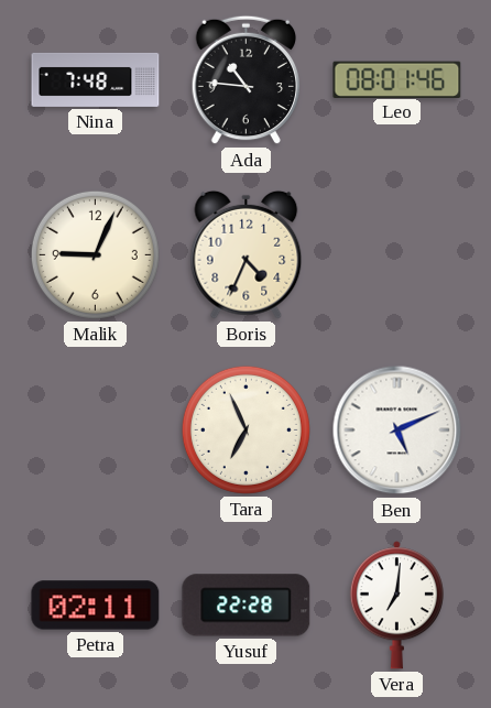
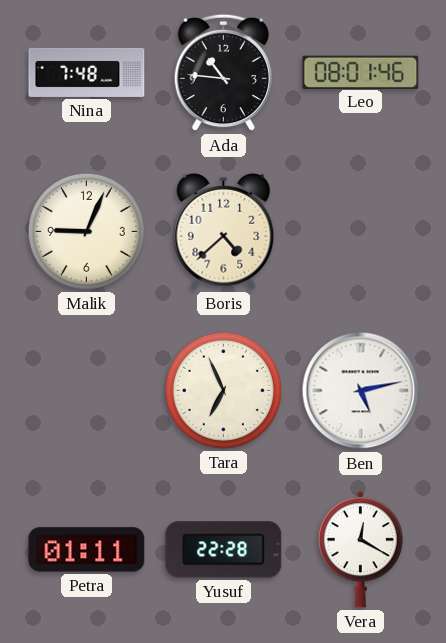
Boris: 4:34 -> 4:38
Ben: 5:11 -> 5:13
Petra: 02:11 -> 01:11
Vera: 7:01 -> 12:20
